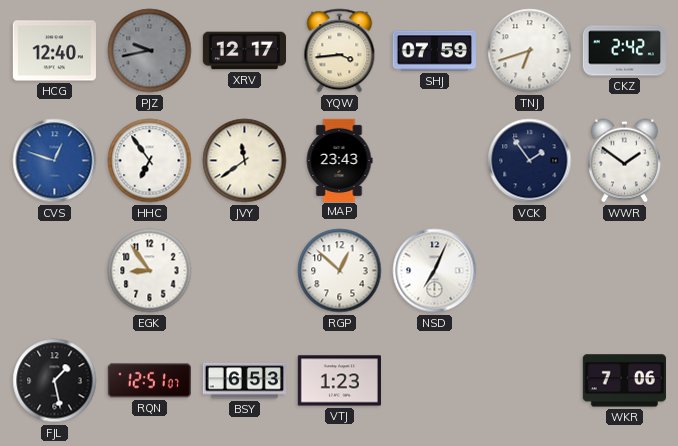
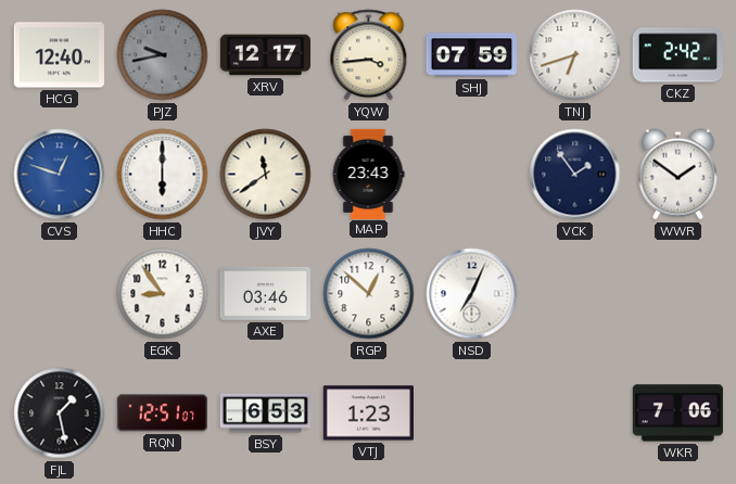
HHC: 6:54 -> 6:00
AXE: none -> 03:46
